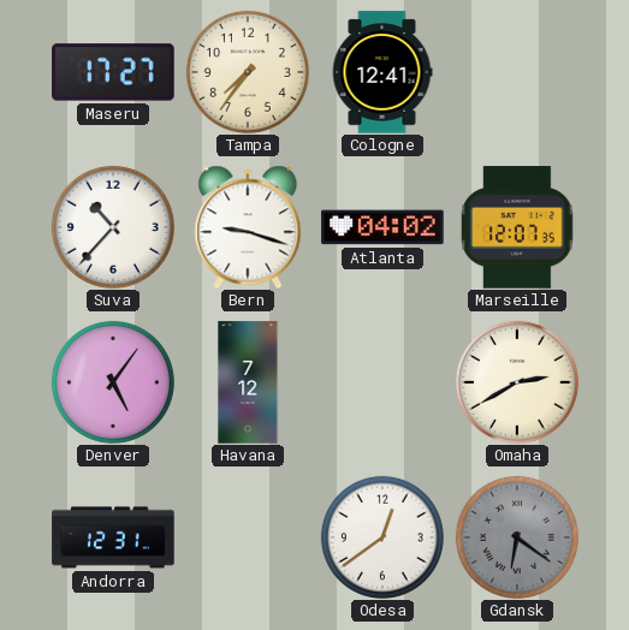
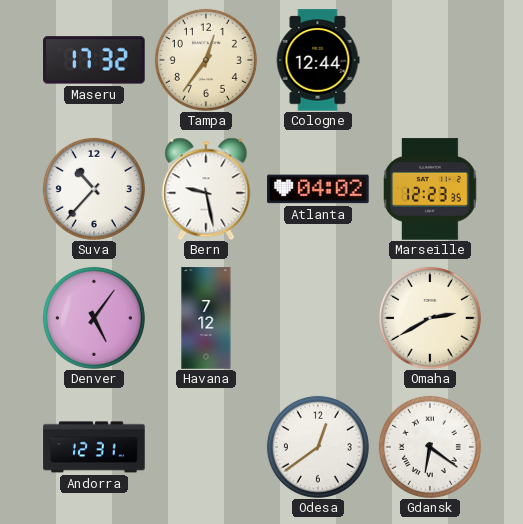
Maseru: 17:27 -> 17:32
Tampa: 7:36 -> 12:36
Cologne: 12:41 -> 12:44
Bern: 9:18 -> 9:28
Marseille: 12:07 -> 12:23
Gdansk dial: grey -> white
